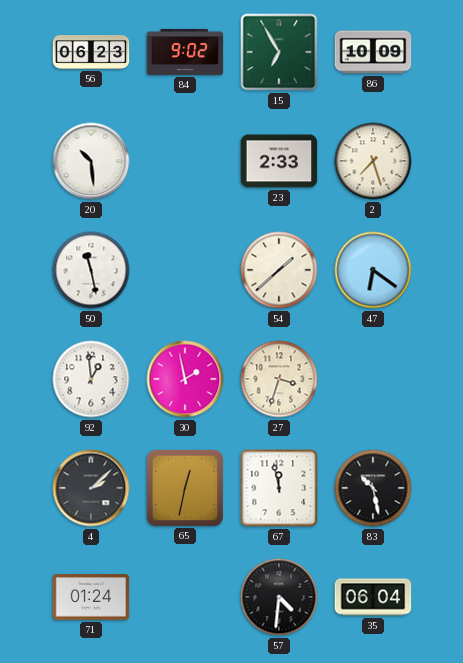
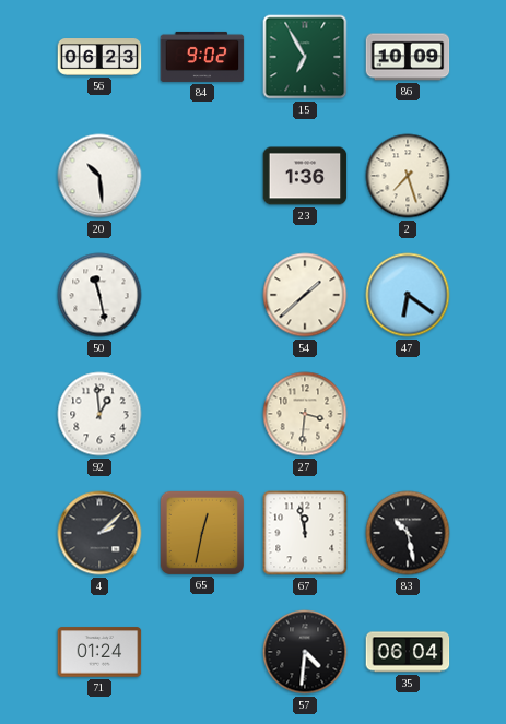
23: 2:33 -> 1:36
30: 1:58 -> none
27: 3:33 -> 3:31
